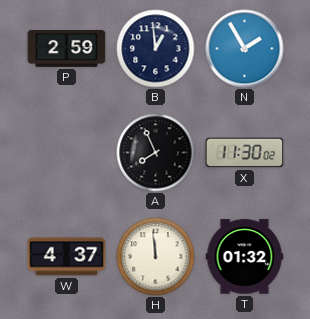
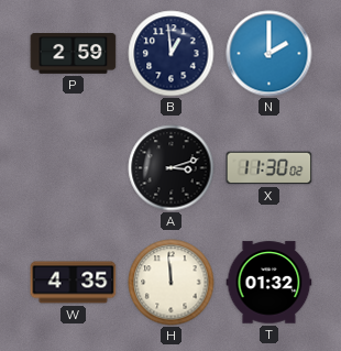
N: 1:55 -> 2:00
A: 7:56 -> 3:12
W: 4:37 -> 4:35
